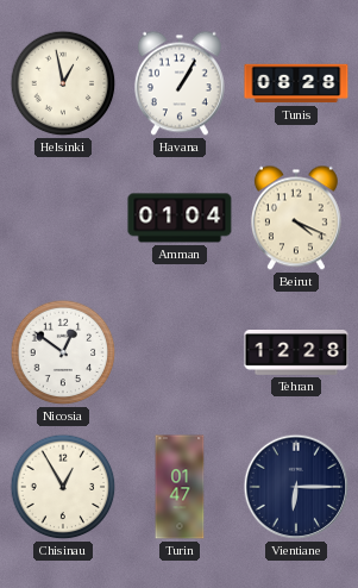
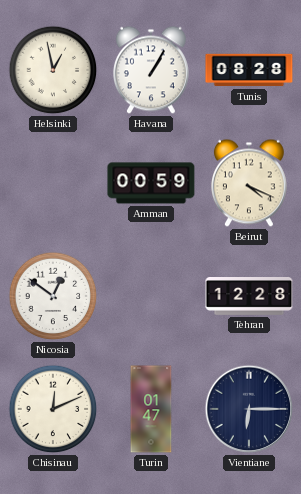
Amman: 01:04 -> 00:59
Chisinau: 12:55 -> 12:11
